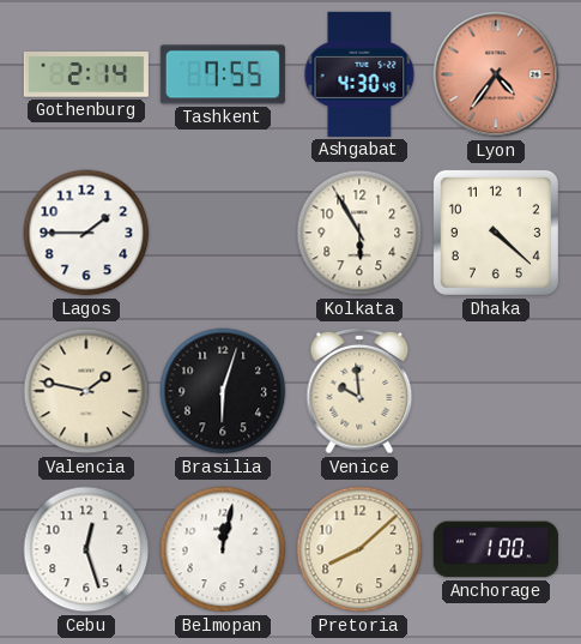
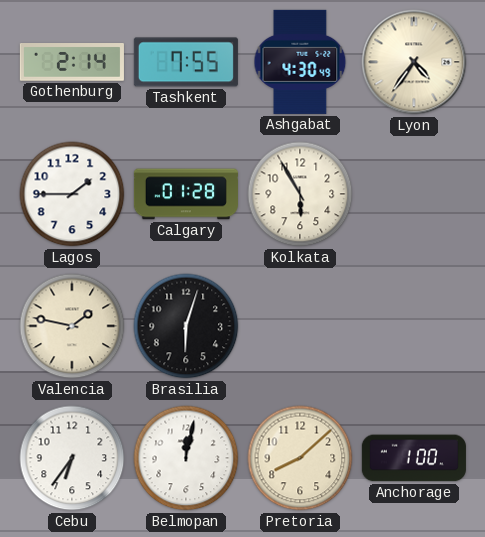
Lyon dial: salmon -> cream
Calgary: none -> 01:28
Dhaka: 4:22 -> none
Venice: 9:59 -> none
Cebu: 12:27 -> 6:36
